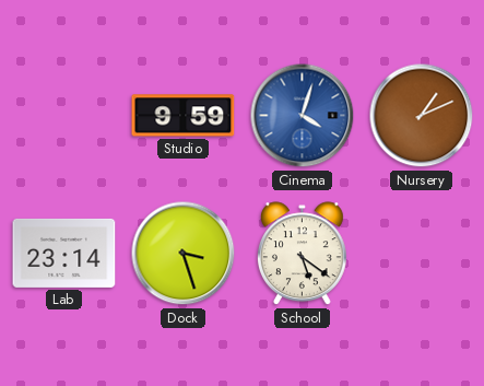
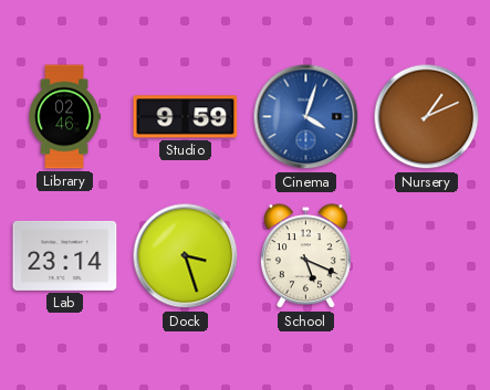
Library: none -> 02:46
School: 5:21 -> 5:19
